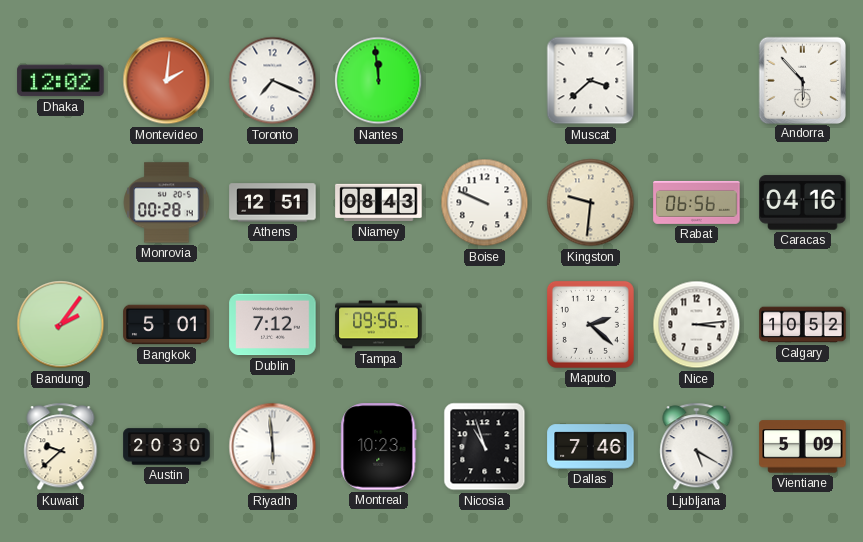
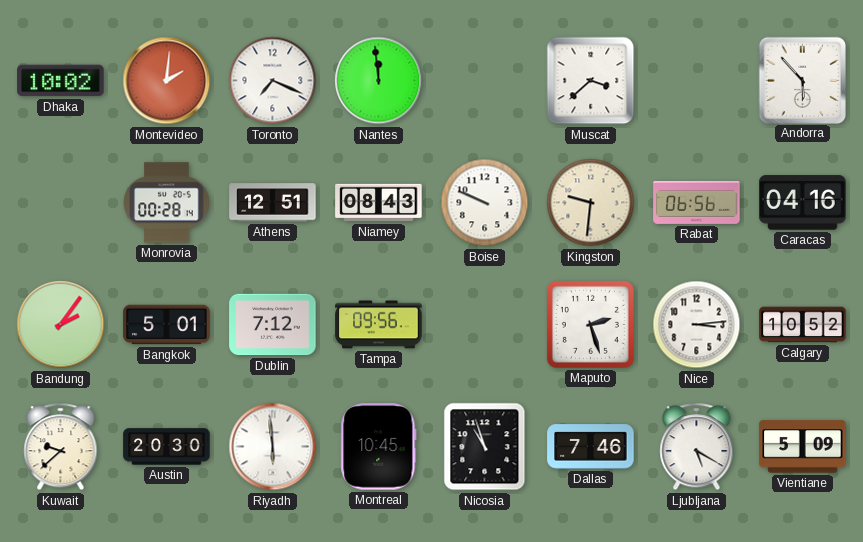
Dhaka: 12:02 -> 10:02
Maputo: 2:22 -> 2:27
Montreal: 10:23 -> 10:45
